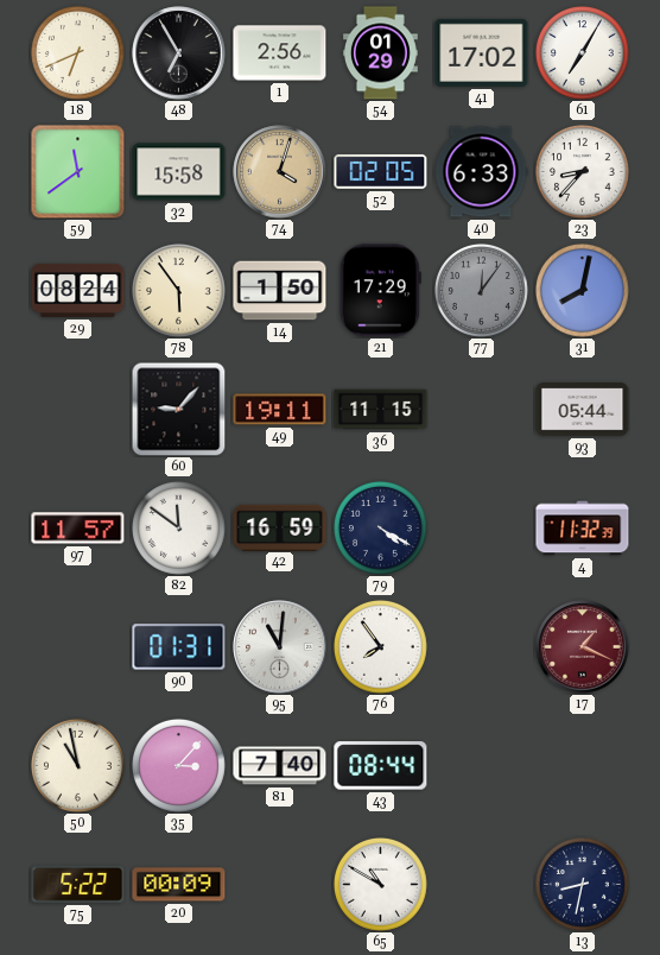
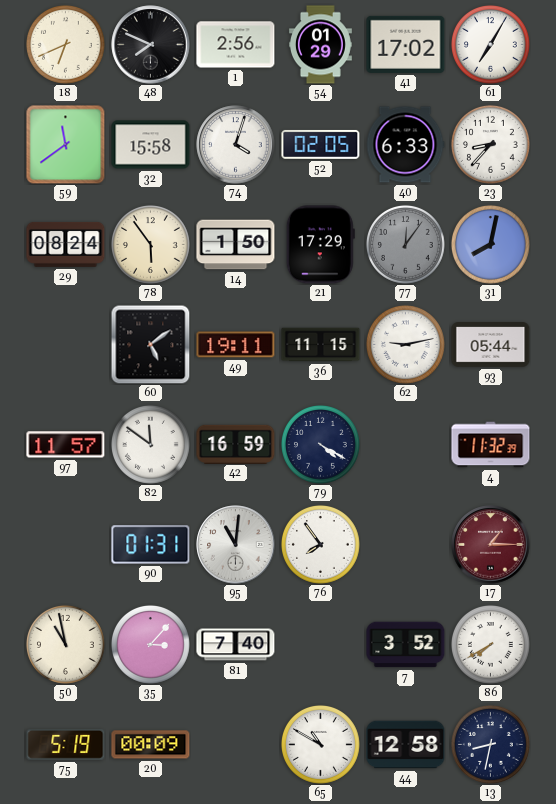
48: 6:55 -> 7:49
74 dial: champagne -> white
60: 9:07 -> 5:09
62: none -> 9:13
17: 1:19 -> 1:15
43: 08:44 -> none
7: none -> 3:52
86: none -> 7:40
75: 5:22 -> 5:19
44: none -> 12:58
